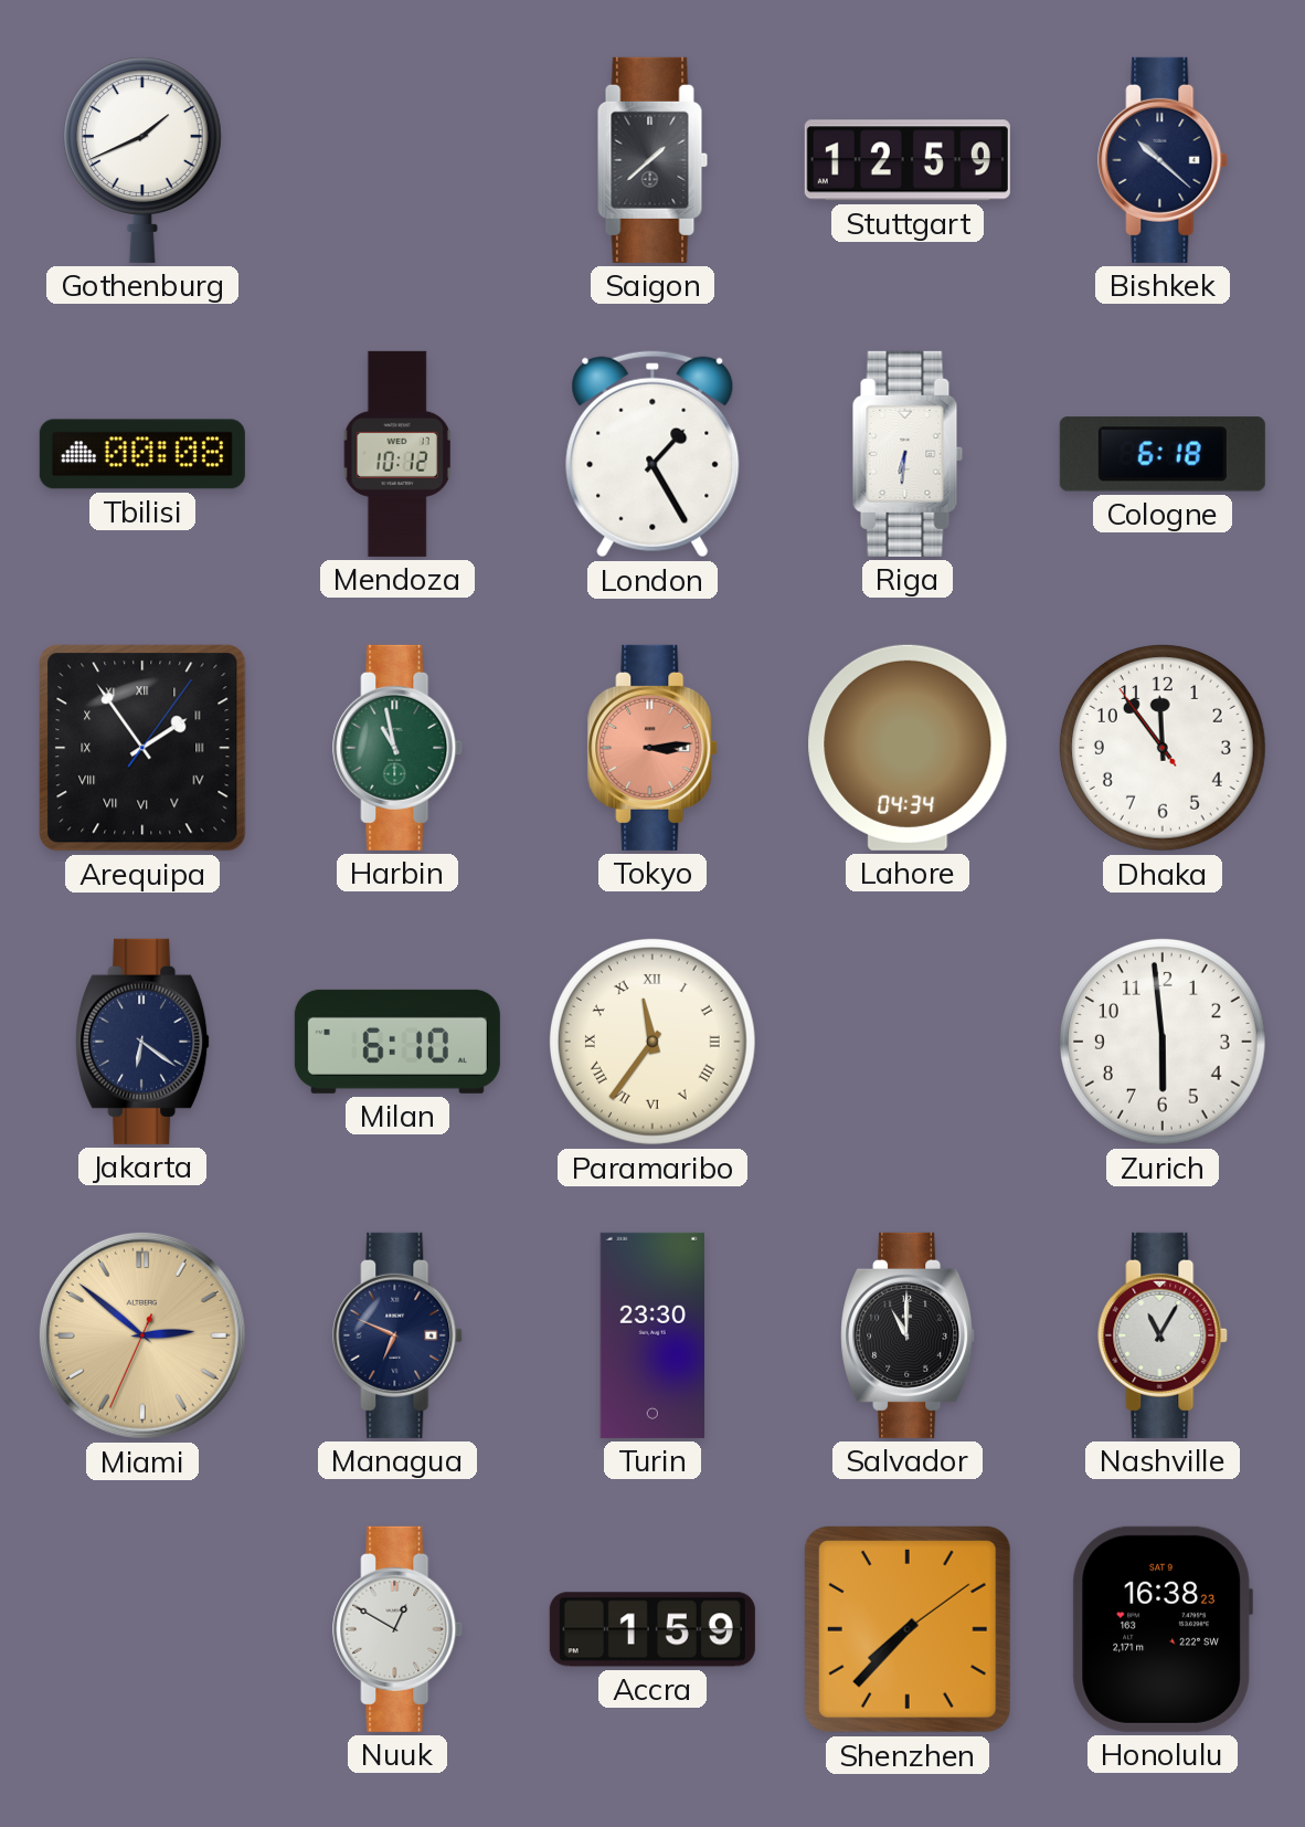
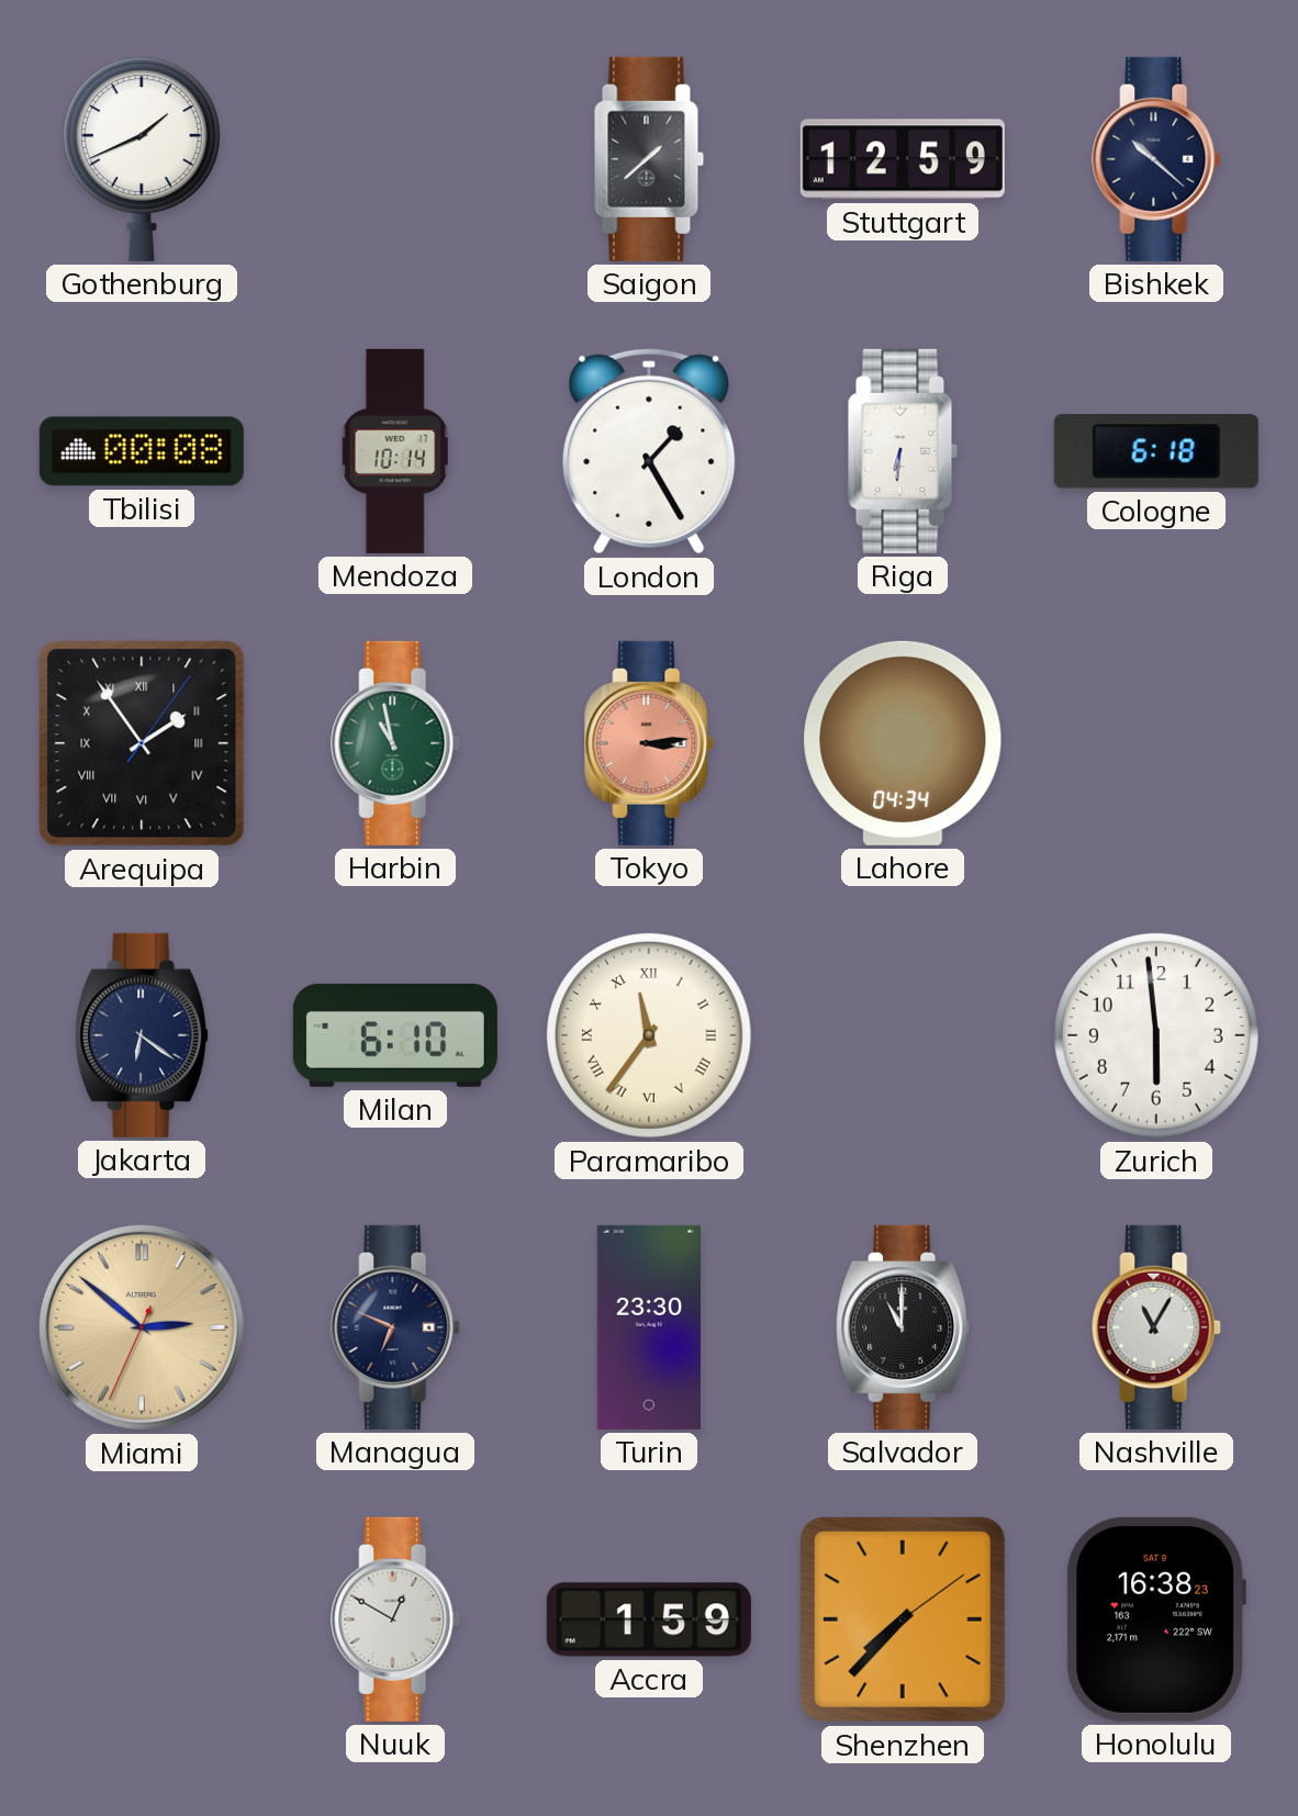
Mendoza: 10:12 -> 10:14
Dhaka: 11:53 -> none
